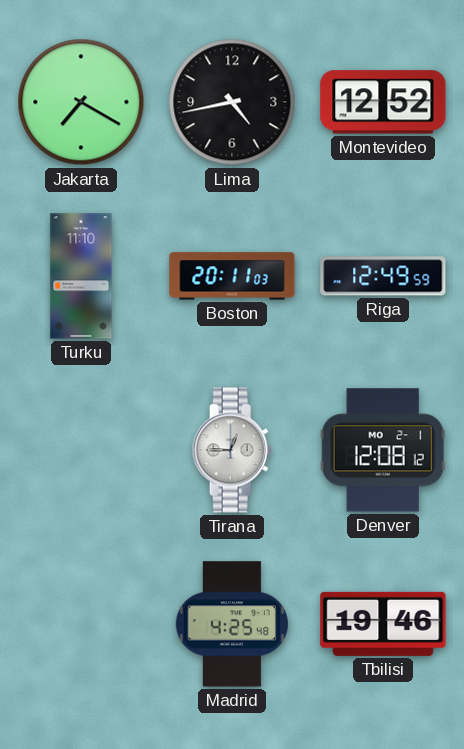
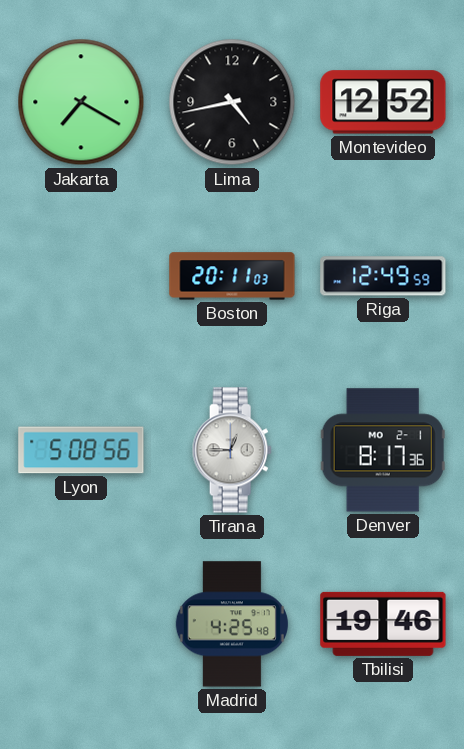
Turku: 11:10 -> none
Lyon: none -> 5:08
Denver: 12:08 -> 8:17
